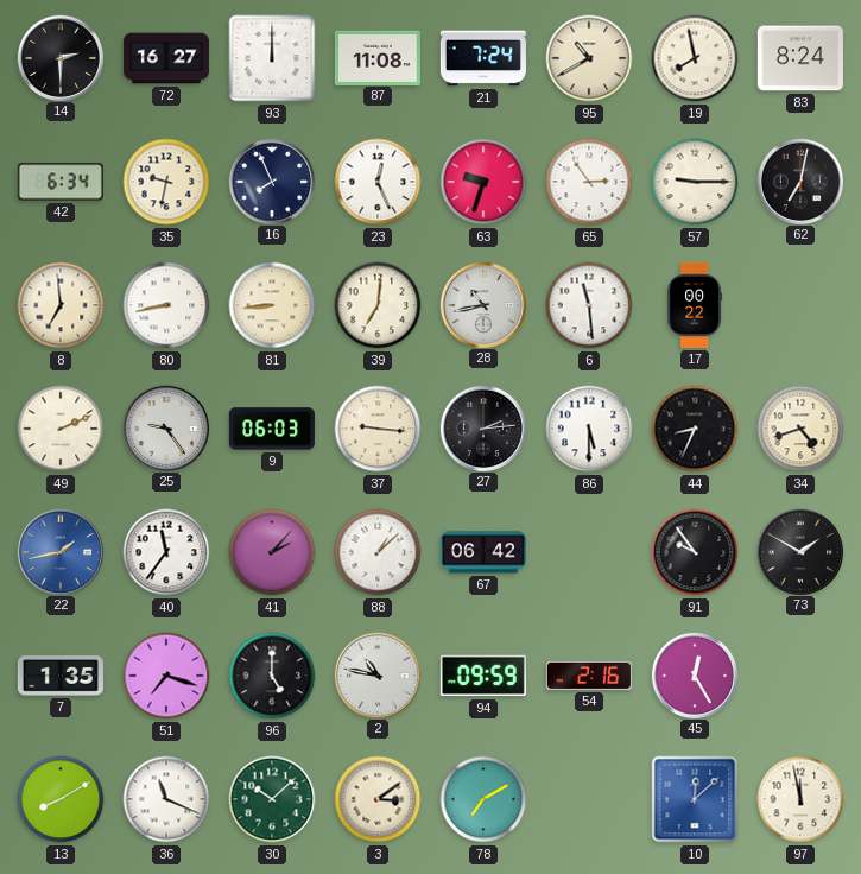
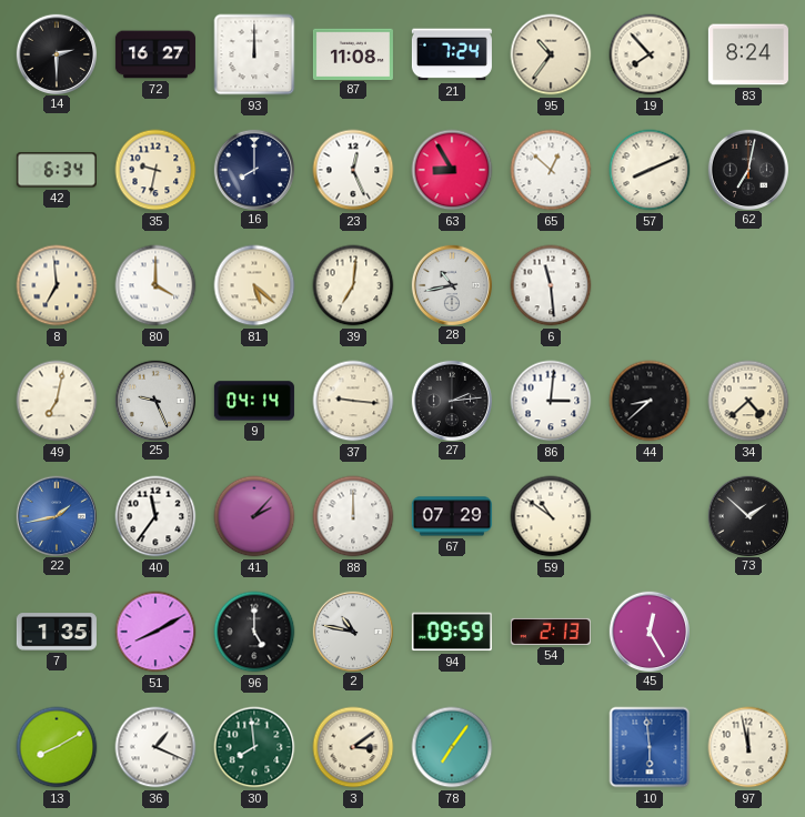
95: 10:40 -> 10:36
19: 7:58 -> 7:53
16: 7:56 -> 8:00
63: 9:33 -> 8:55
65: 2:54 -> 12:52
57: 9:15 -> 8:11
80: 8:43 -> 4:00
81: 8:44 -> 5:22
17: 00:22 -> none
49: 2:11 -> 7:02
25: 9:24 -> 9:26
9: 06:03 -> 04:14
86: 5:30 -> 3:01
44: 8:34 -> 8:38
34: 4:42 -> 4:38
88: 1:08 -> 12:00
67: 06:42 -> 07:29
59: none -> 10:51
91: 9:54 -> none
73: 1:50 -> 1:52
51: 7:18 -> 8:10
54: 2:16 -> 2:13
36: 11:19 -> 1:19
30: 10:08 -> 7:59
78: 7:10 -> 7:06
10: 12:08 -> 5:59
